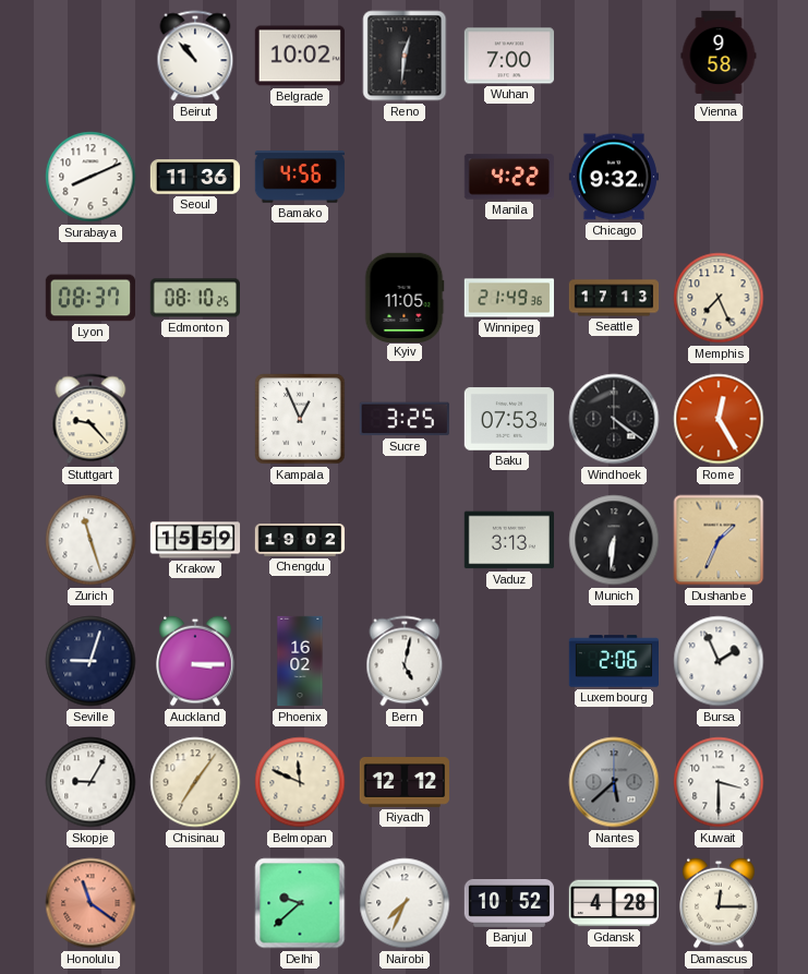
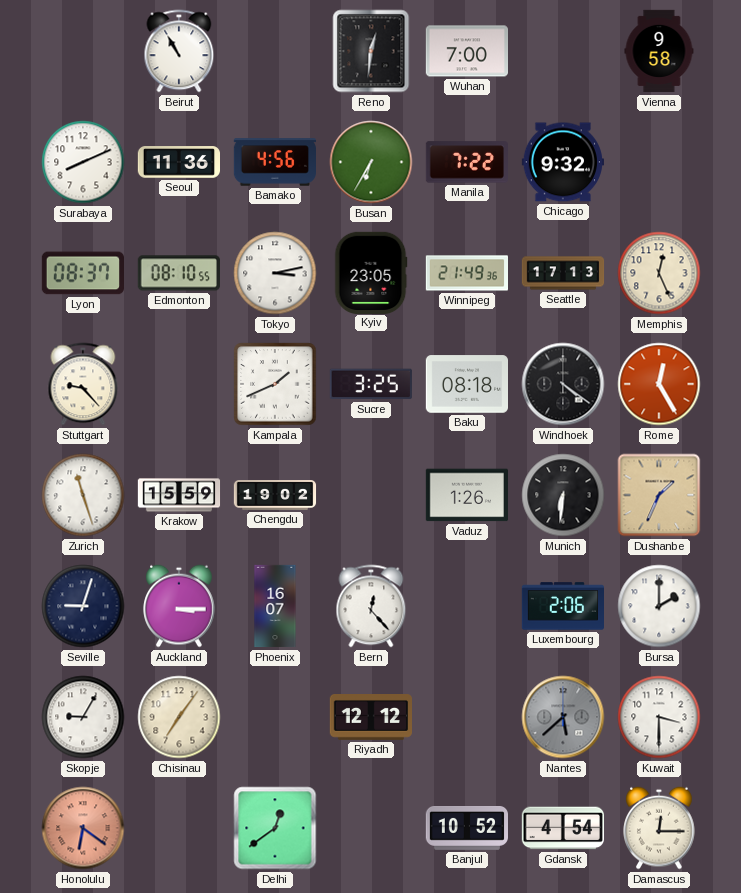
Beirut: 10:53 -> 10:55
Belgrade: 10:02 -> none
Busan: none -> 6:35
Manila: 4:22 -> 7:22
Edmonton: 08:10:25 -> 08:10:55
Tokyo: none -> 3:13
Kyiv: 11:05 -> 23:05
Memphis: 7:26 -> 12:26
Kampala: 12:56 -> 1:41
Baku: 07:53 -> 08:18
Vaduz: 3:13 -> 1:26
Phoenix: 16:02 -> 16:07
Bern: 5:02 -> 12:23
Bursa: 1:56 -> 2:00
Belmopan: 11:49 -> none
Honolulu: 11:21 -> 6:21
Delhi: 9:38 -> 12:39
Nairobi: 7:34 -> none
Gdansk: 4:28 -> 4:54
